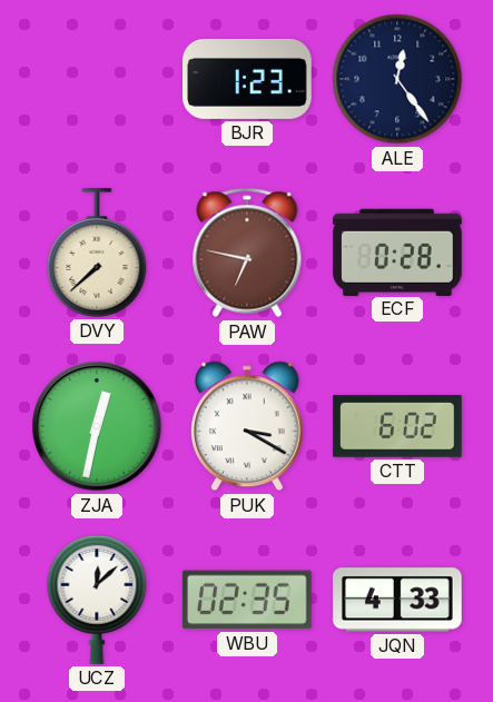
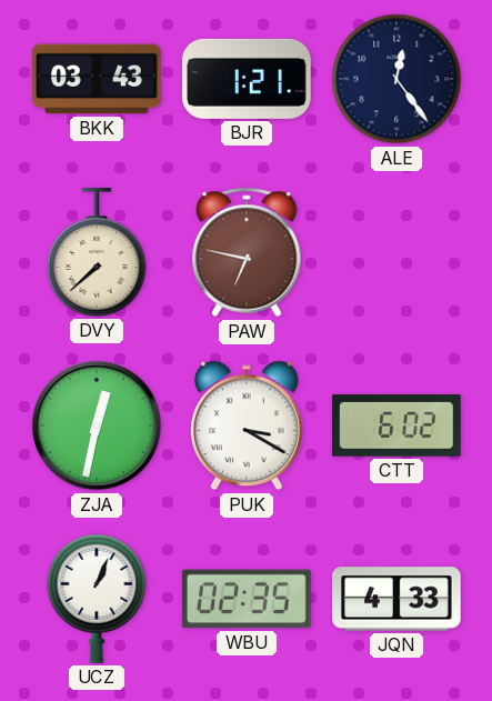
BKK: none -> 03:43
BJR: 1:23 -> 1:21
ECF: 0:28 -> none
UCZ: 12:08 -> 1:04
